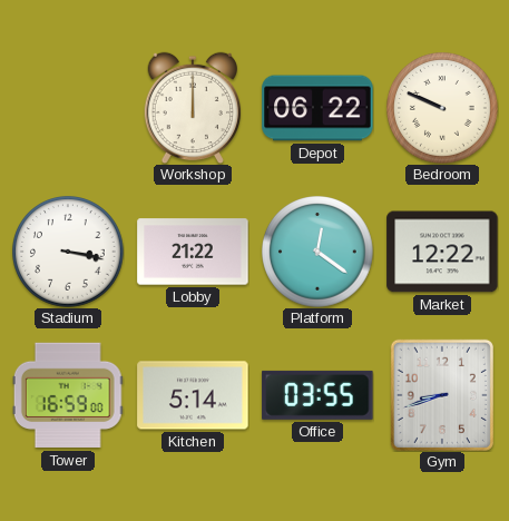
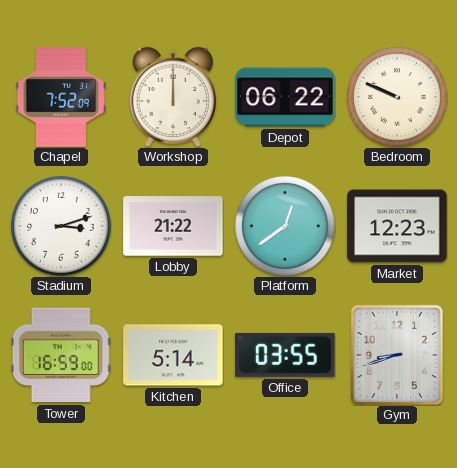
Chapel: none -> 7:52
Stadium: 3:17 -> 3:12
Platform: 12:21 -> 12:39
Market: 12:22 -> 12:23
